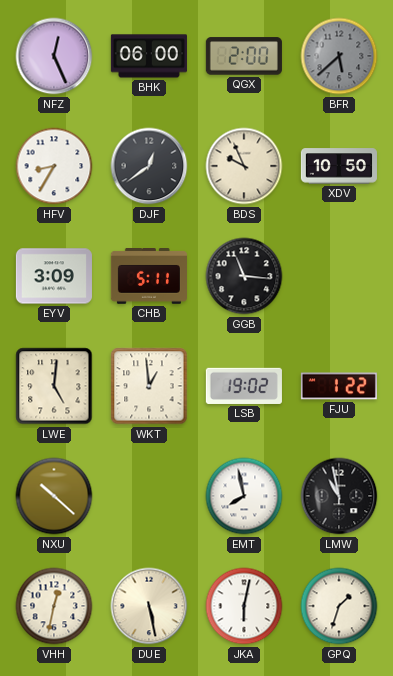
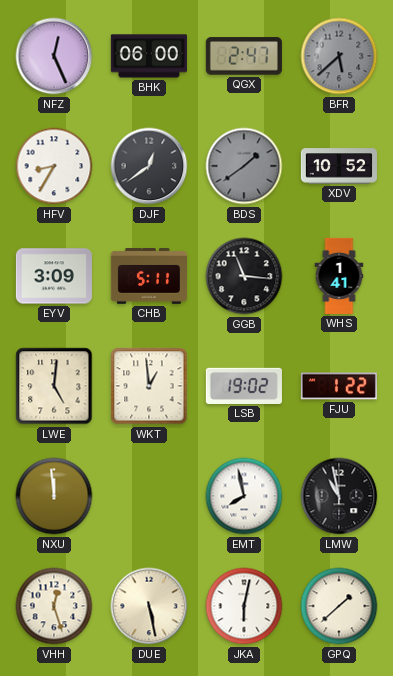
QGX: 2:00 -> 2:47
BDS: 9:56 -> 1:39
BDS dial: cream -> grey
XDV: 10:50 -> 10:52
WHS: none -> 1:41
NXU: 10:22 -> 11:59
VHH: 12:32 -> 12:27
GPQ: 1:33 -> 1:38
